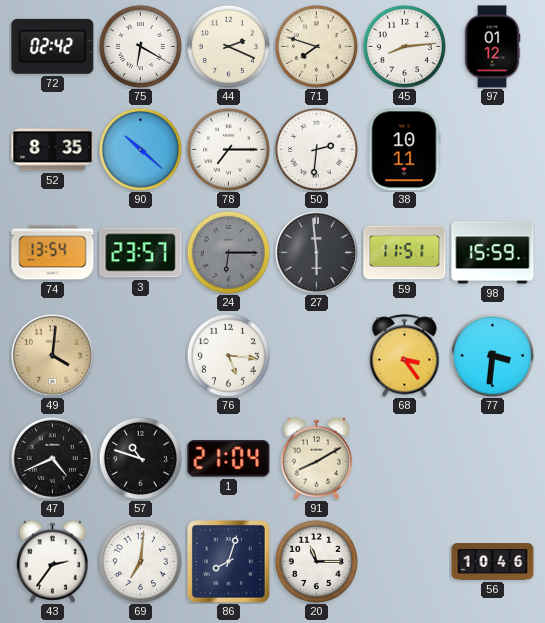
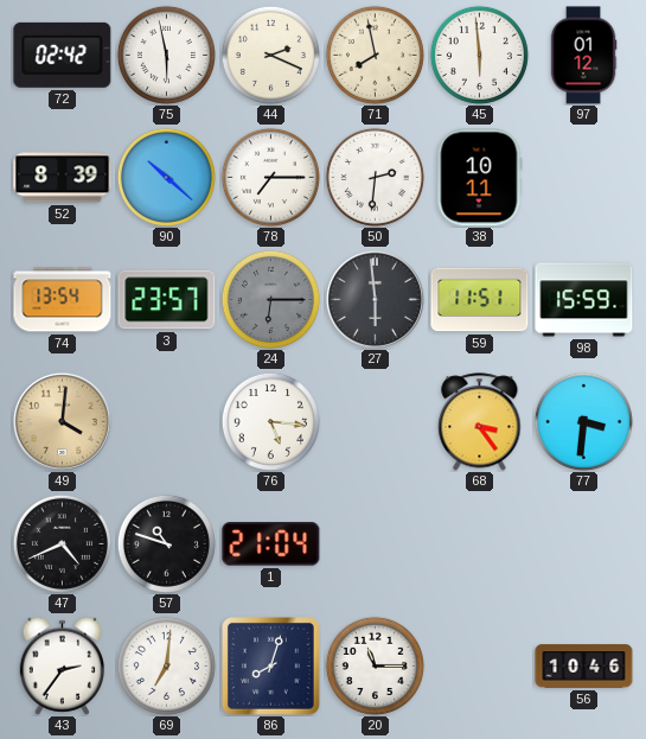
75: 6:20 -> 5:58
71: 7:48 -> 7:58
45: 8:14 -> 5:59
52: 8:35 -> 8:39
91: 8:10 -> none
